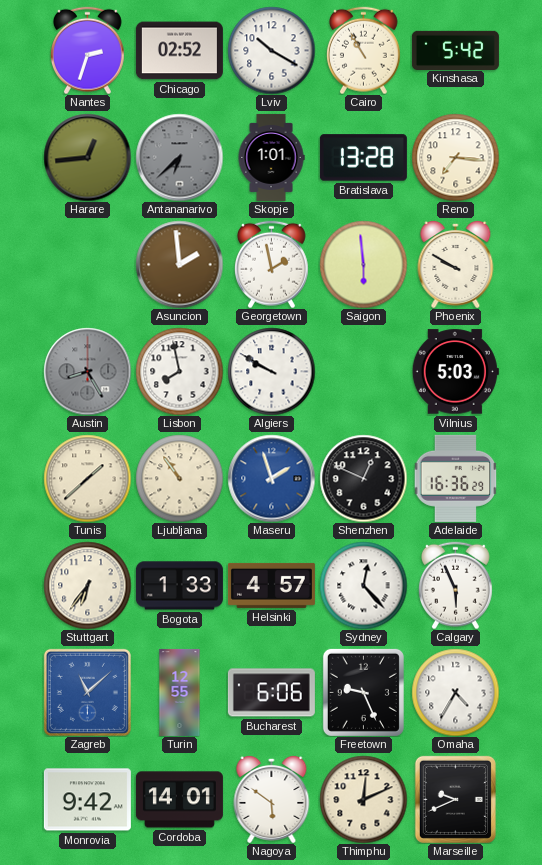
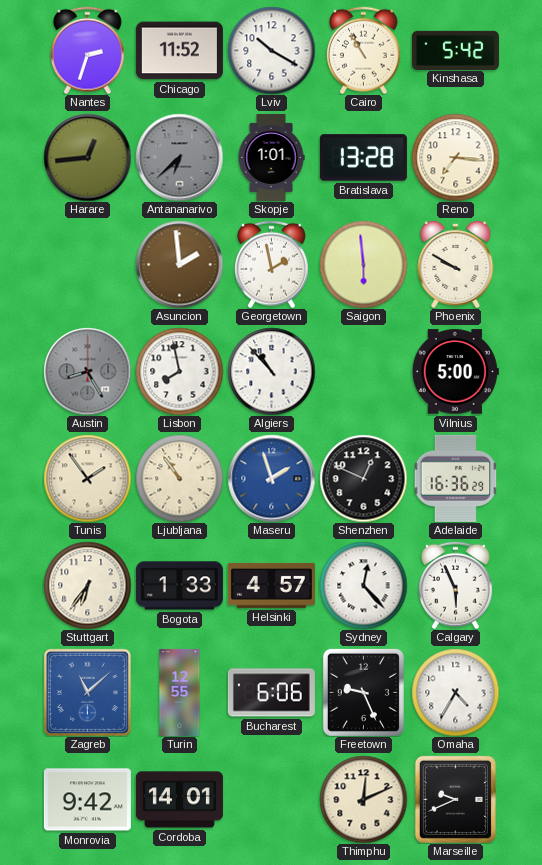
Chicago: 02:52 -> 11:52
Algiers: 9:50 -> 10:53
Vilnius: 5:03 -> 5:00
Tunis: 1:38 -> 1:54
Nagoya: 5:51 -> none
